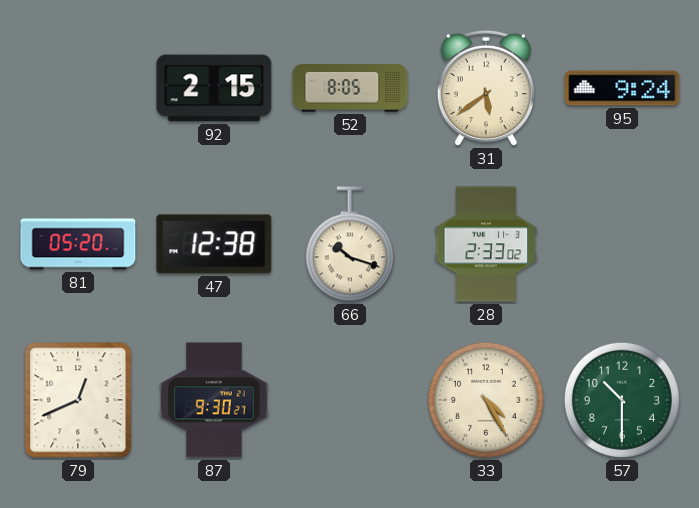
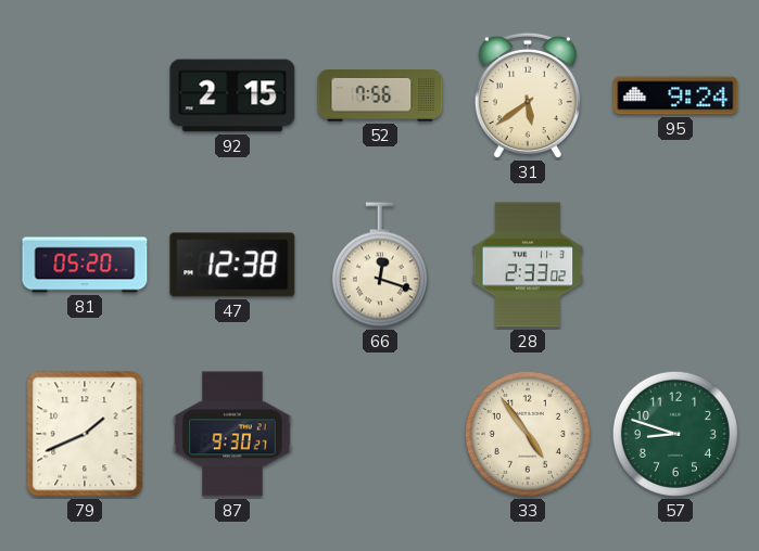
52: 8:05 -> 7:56
66: 10:18 -> 12:18
79: 12:41 -> 1:41
33: 4:25 -> 4:54
57: 10:30 -> 8:48
